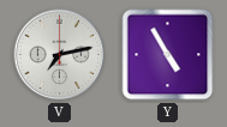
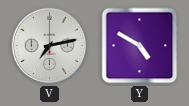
Y: 4:55 -> 4:50
